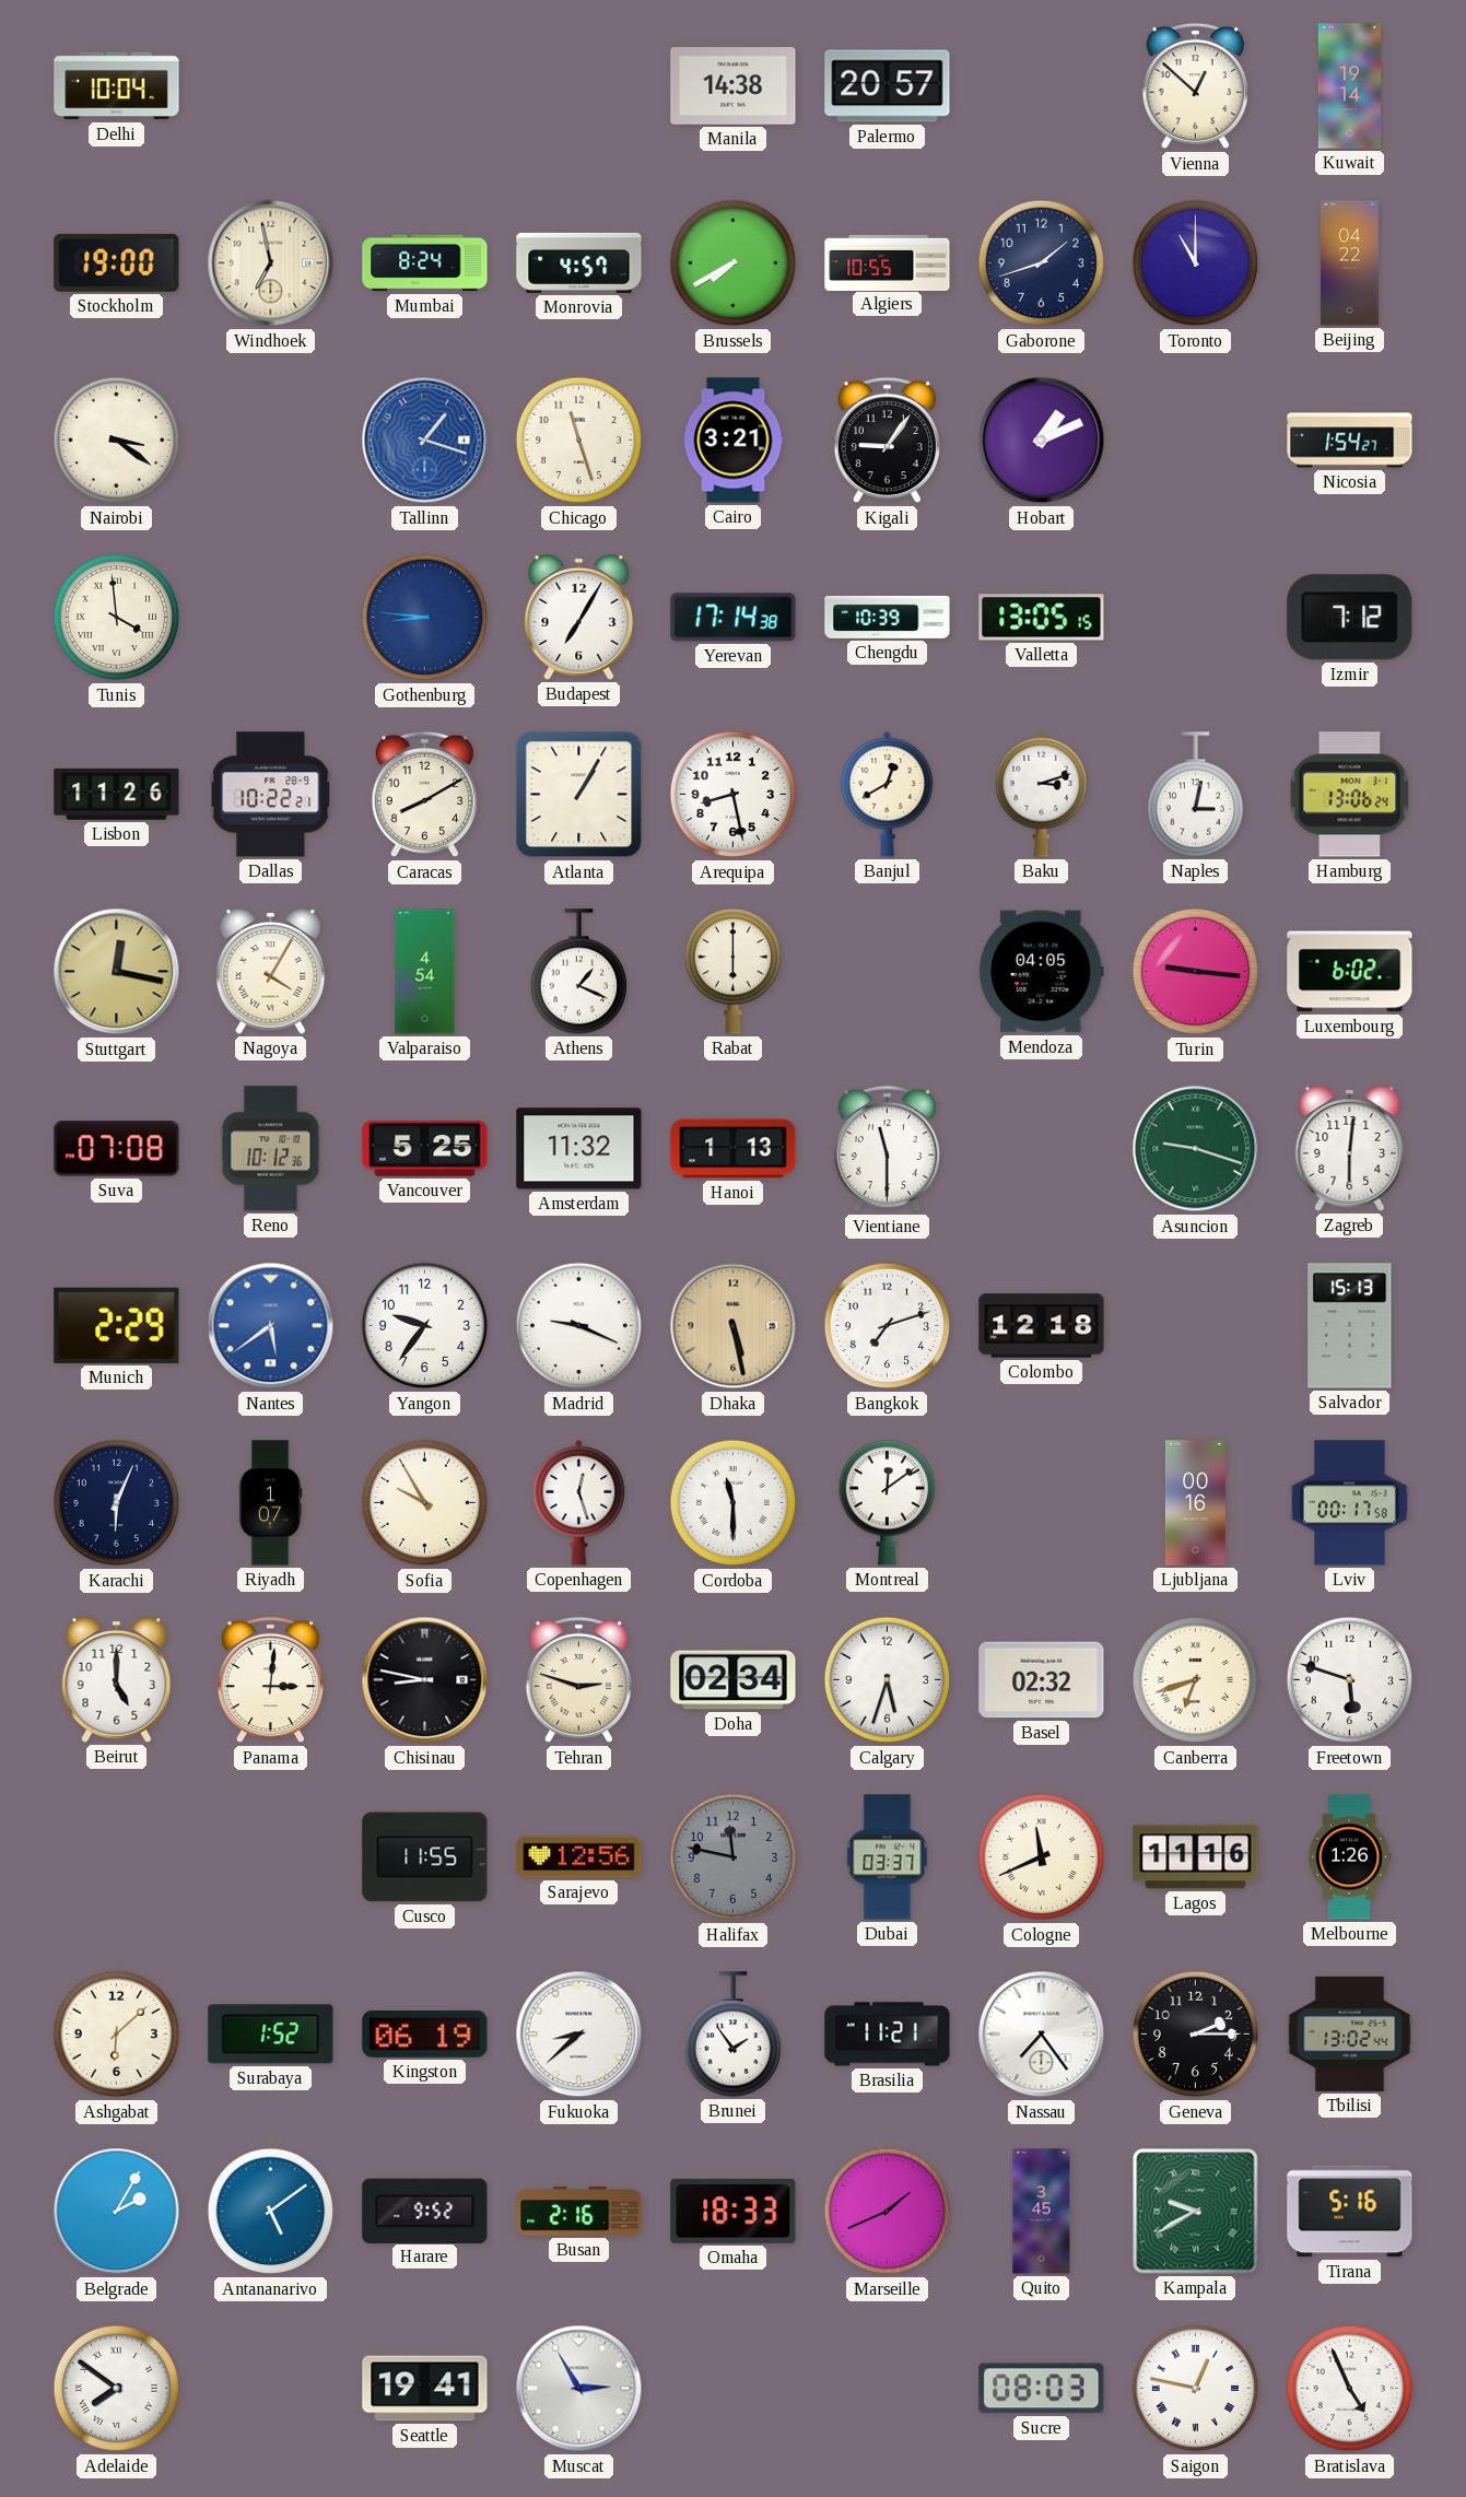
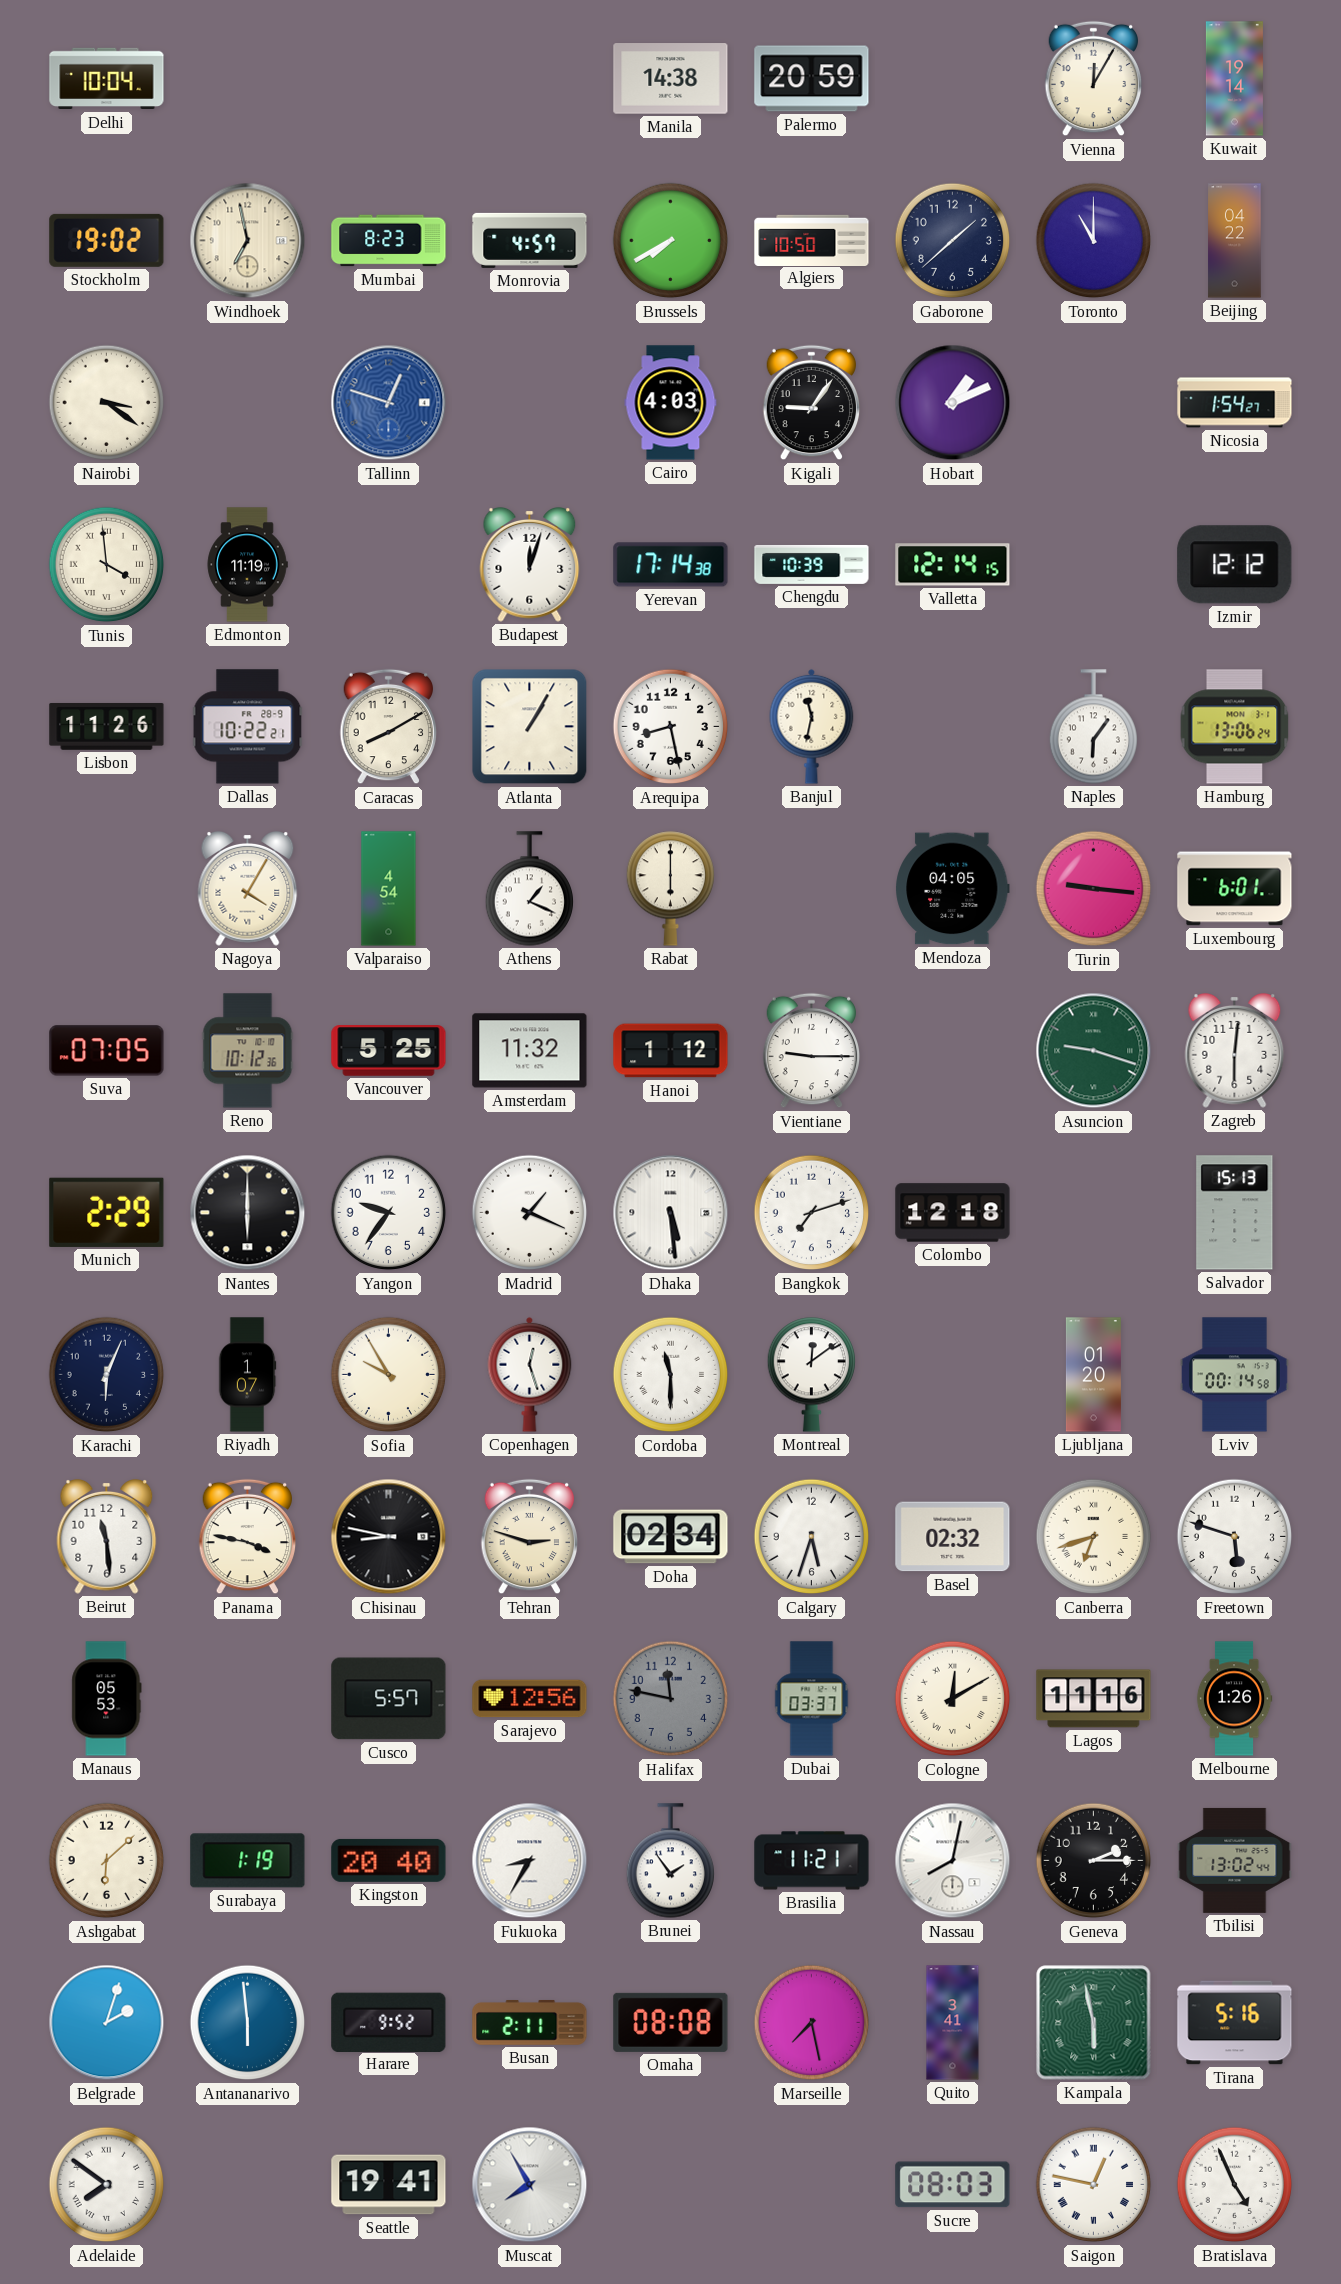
Palermo: 20:57 -> 20:59
Vienna: 12:52 -> 12:05
Stockholm: 19:00 -> 19:02
Mumbai: 8:24 -> 8:23
Algiers: 10:55 -> 10:50
Gaborone: 1:42 -> 1:38
Tallinn: 1:18 -> 12:48
Chicago: 11:27 -> none
Cairo: 3:21 -> 4:03
Edmonton: none -> 11:19
Gothenburg: 8:46 -> none
Budapest: 7:05 -> 12:03
Valletta: 13:05 -> 12:14
Izmir: 7:12 -> 12:12
Banjul: 12:40 -> 11:32
Baku: 3:12 -> none
Naples: 3:02 -> 6:06
Stuttgart: 12:17 -> none
Luxembourg: 6:02 -> 6:01
Suva: 07:08 -> 07:05
Hanoi: 1:13 -> 1:12
Vientiane: 11:30 -> 9:15
Nantes: 5:39 -> 6:00
Nantes dial: blue -> black
Madrid: 9:19 -> 1:19
Dhaka: 5:28 -> 5:29
Dhaka dial: champagne -> white
Ljubljana: 00:16 -> 01:20
Lviv: 00:17 -> 00:14
Beirut: 5:00 -> 11:29
Panama: 3:01 -> 3:47
Manaus: none -> 05:53
Cusco: 11:55 -> 5:57
Cologne: 11:41 -> 12:10
Surabaya: 1:52 -> 1:19
Kingston: 06:19 -> 20:40
Fukuoka: 8:38 -> 8:35
Nassau: 7:24 -> 8:02
Belgrade: 2:05 -> 2:03
Antananarivo: 5:09 -> 5:59
Busan: 2:16 -> 2:11
Omaha: 18:33 -> 08:08
Marseille: 1:41 -> 7:28
Quito: 3:45 -> 3:41
Kampala: 9:40 -> 5:58
Muscat: 2:55 -> 7:55
